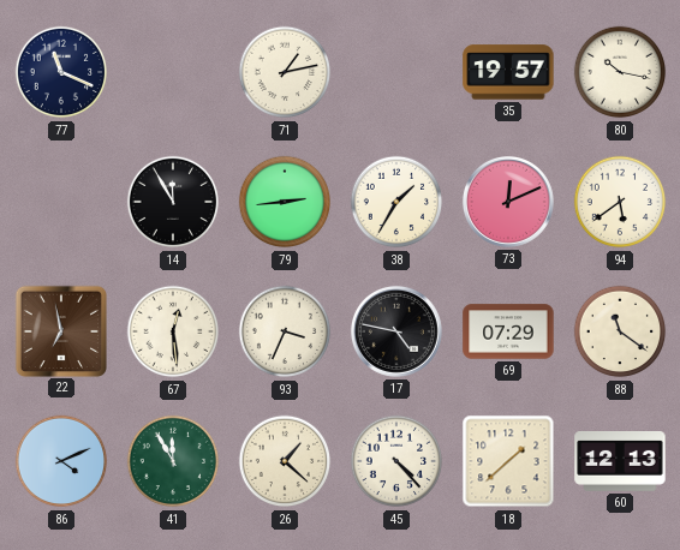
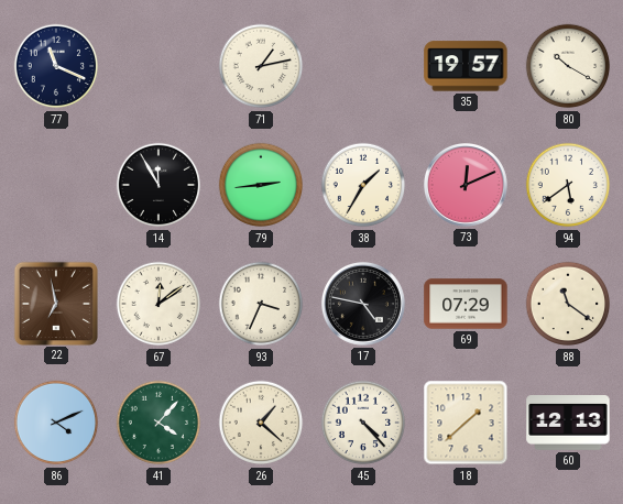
80: 10:17 -> 10:20
67: 12:29 -> 12:09
41: 11:55 -> 4:07
